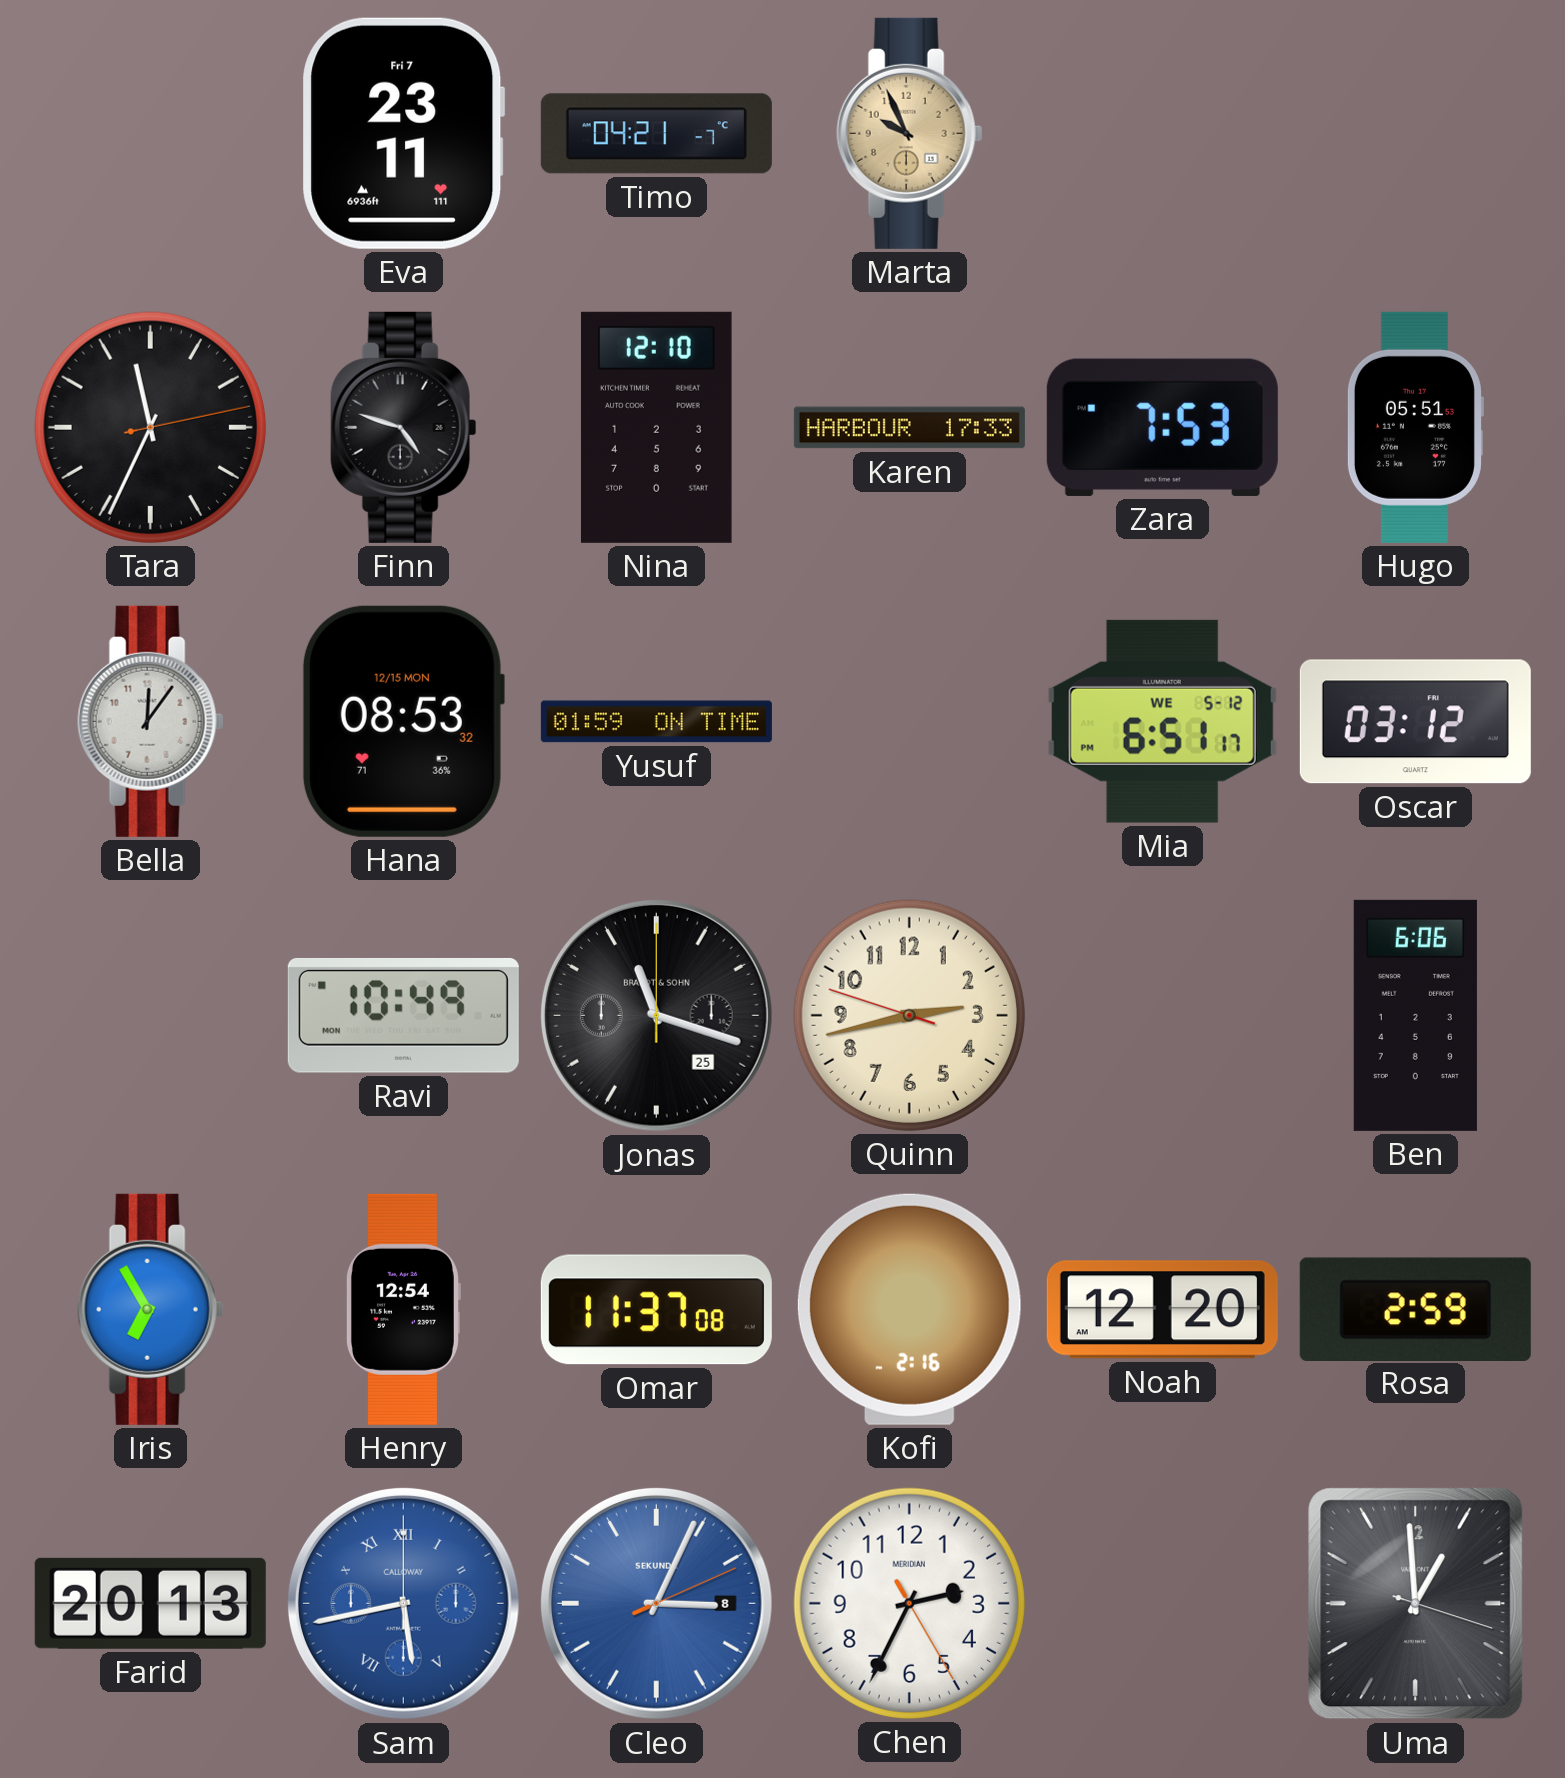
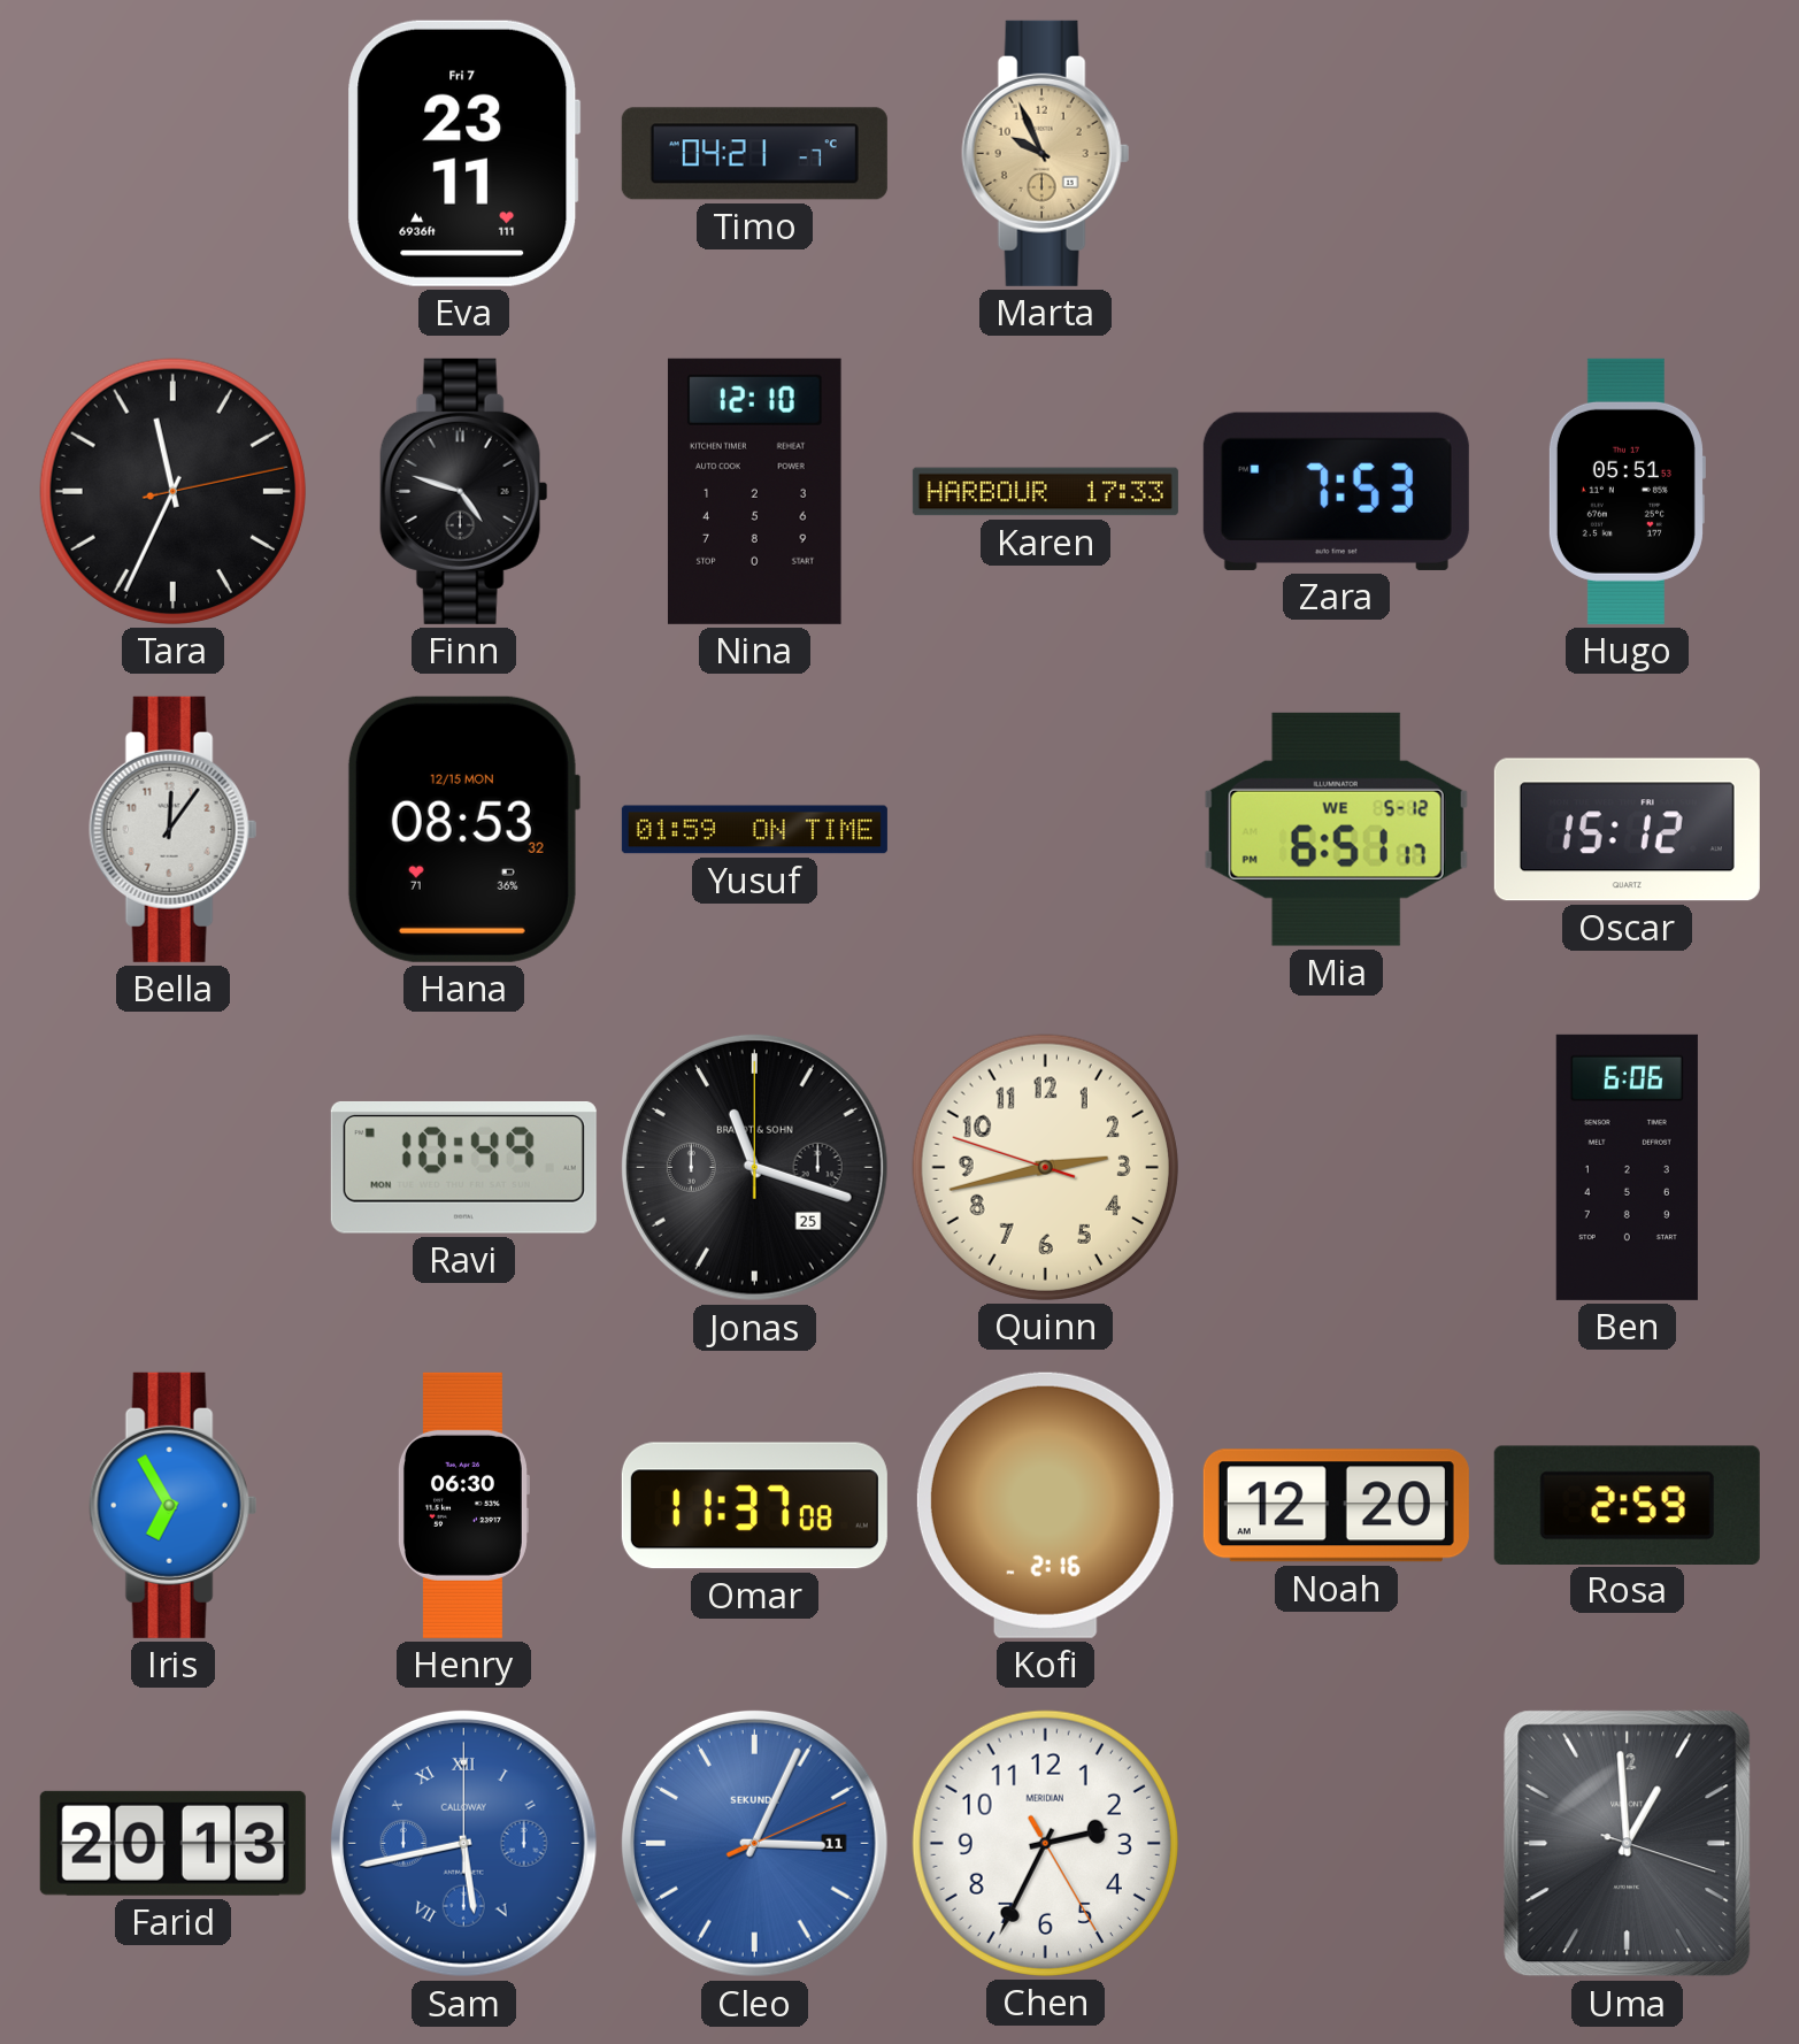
Oscar: 03:12 -> 15:12
Henry: 12:54 -> 06:30
Cleo date: 8 -> 11
